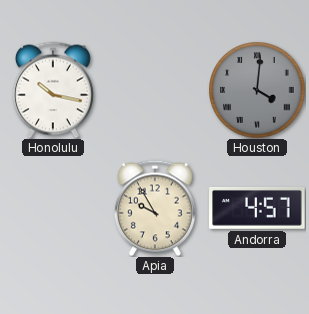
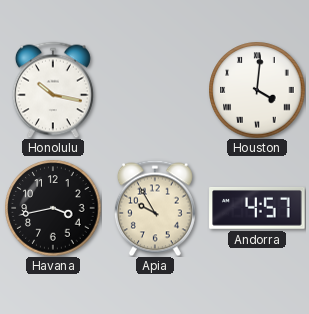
Houston dial: grey -> white
Havana: none -> 3:43
